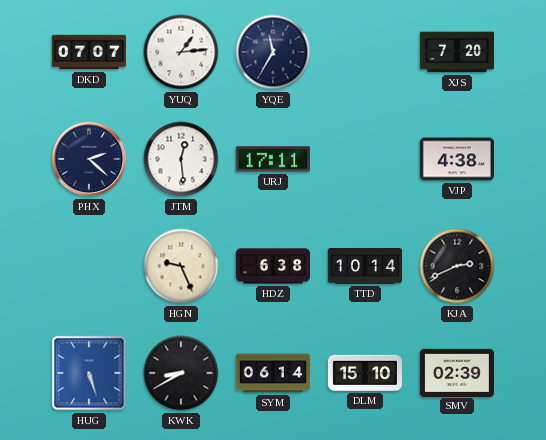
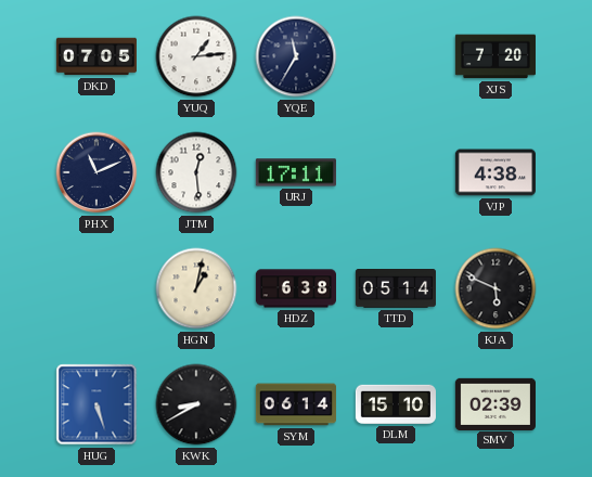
DKD: 07:07 -> 07:05
PHX: 2:22 -> 11:11
HGN: 9:26 -> 1:02
TTD: 10:14 -> 05:14
KJA: 2:41 -> 5:49
